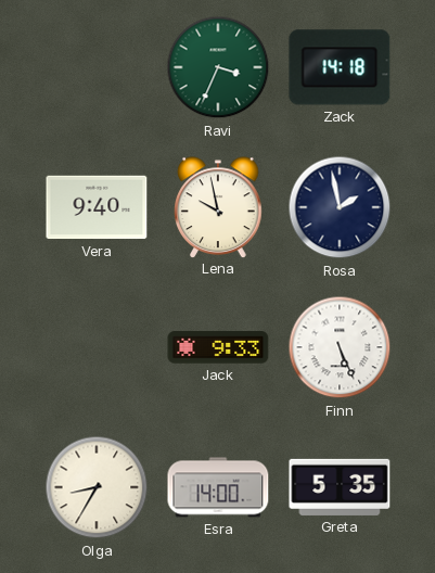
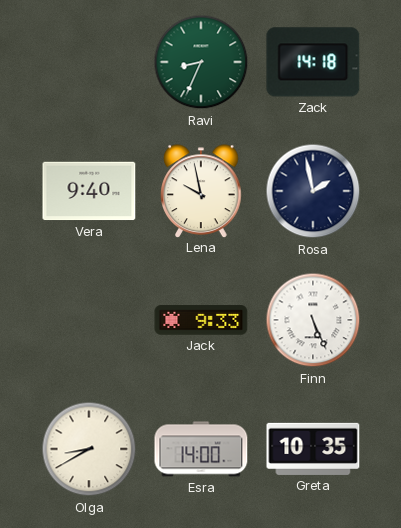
Ravi: 3:34 -> 8:34
Olga: 8:35 -> 8:40
Greta: 5:35 -> 10:35
